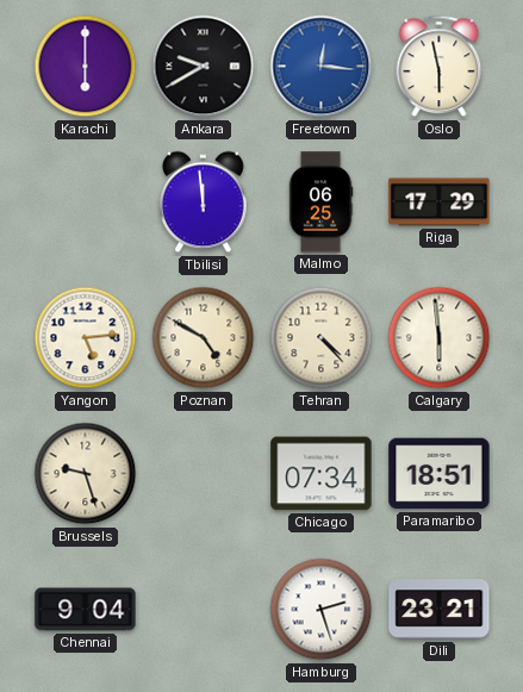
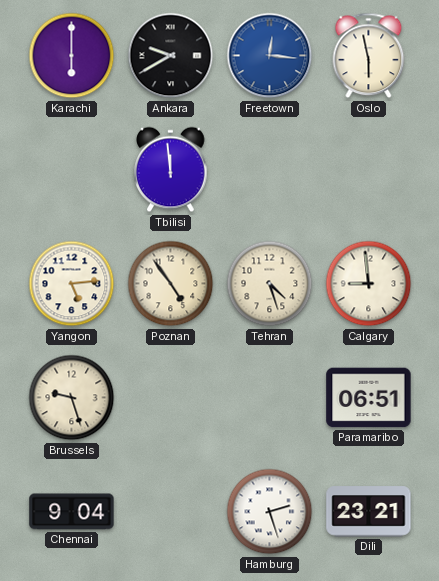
Malmo: 06:25 -> none
Riga: 17:29 -> none
Poznan: 4:50 -> 4:54
Tehran: 4:23 -> 4:27
Calgary: 5:59 -> 8:59
Chicago: 07:34 -> none
Paramaribo: 18:51 -> 06:51
